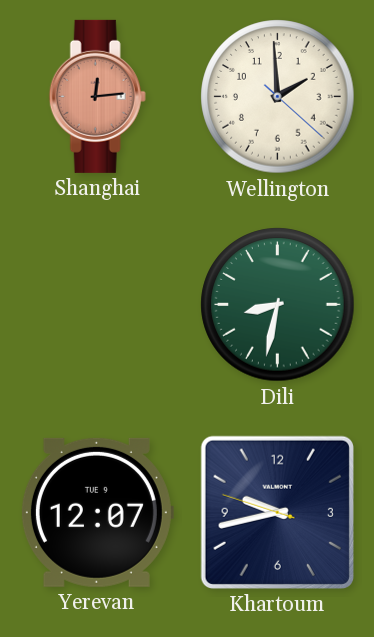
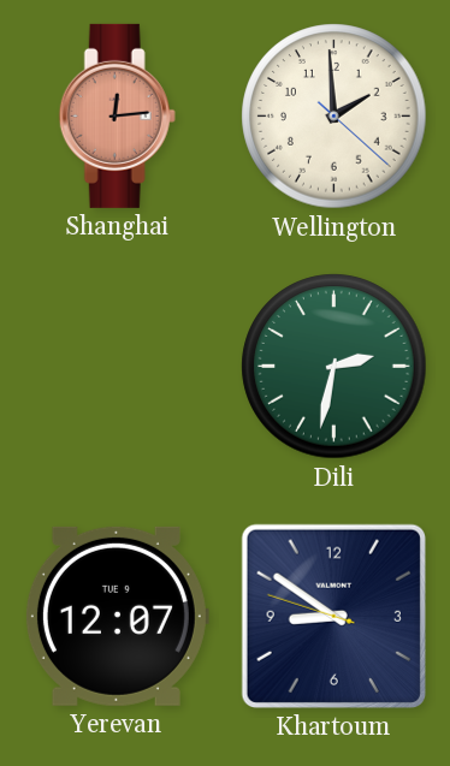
Dili: 8:32 -> 2:32
Khartoum: 9:42 -> 8:50
